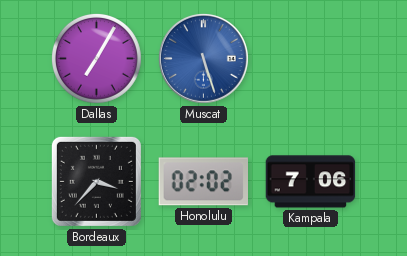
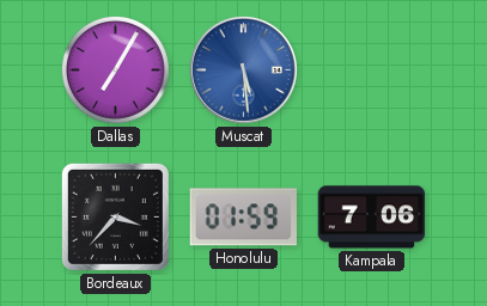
Muscat: 5:27 -> 5:29
Honolulu: 02:02 -> 01:59
